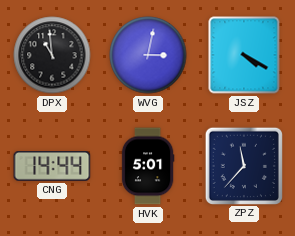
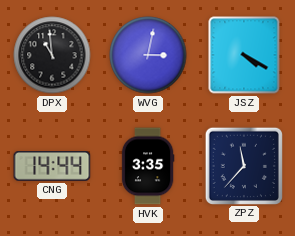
HVK: 5:01 -> 3:35
